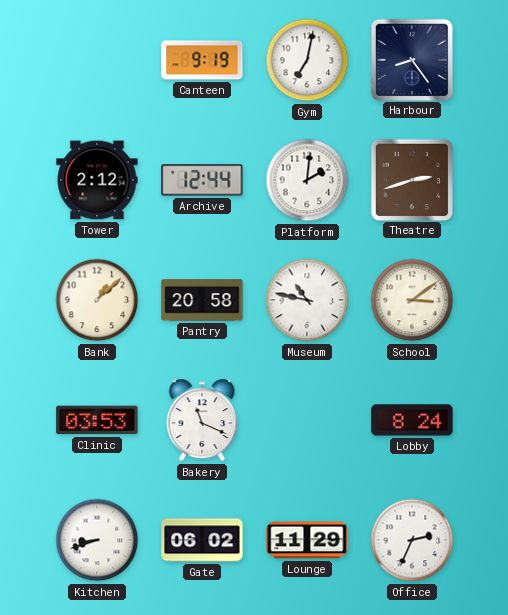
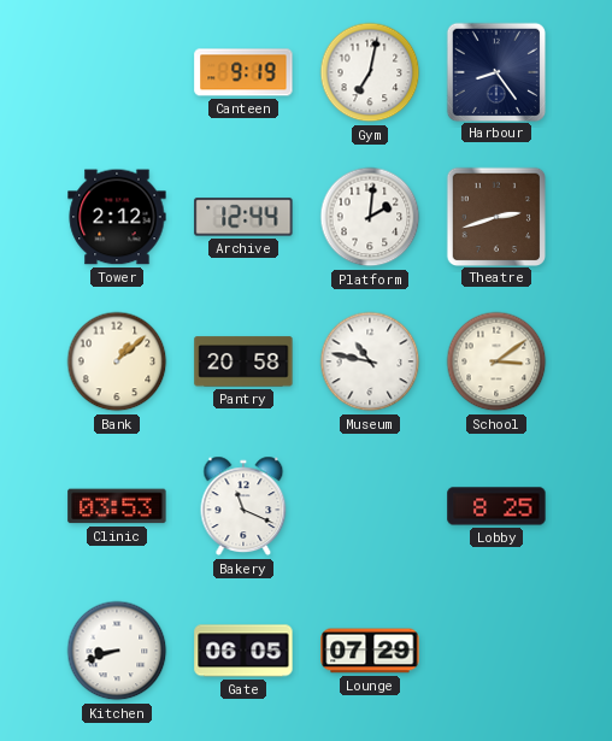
Lobby: 8:24 -> 8:25
Gate: 06:02 -> 06:05
Lounge: 11:29 -> 07:29
Office: 2:34 -> none
